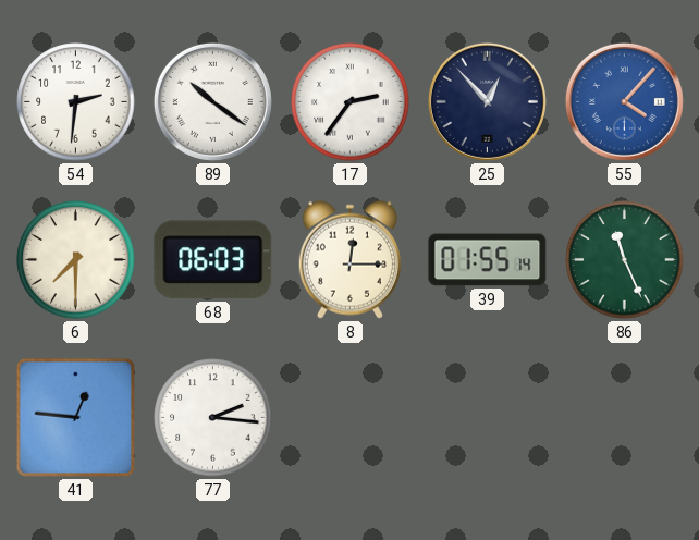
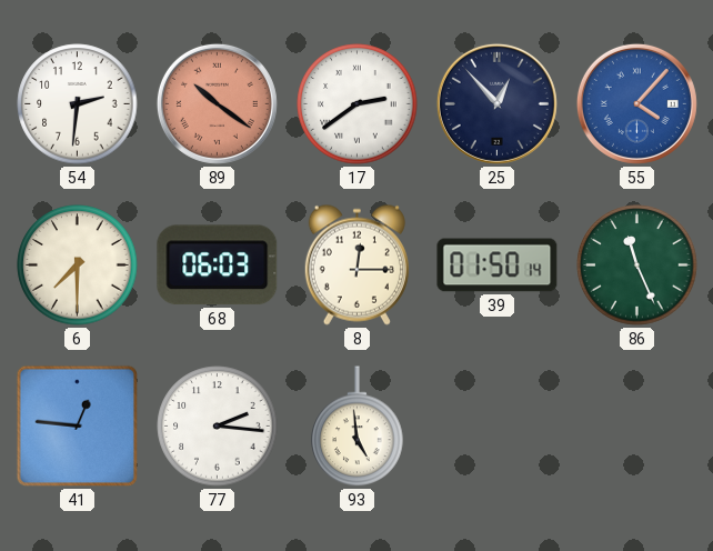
89 dial: white -> salmon
17: 2:36 -> 2:39
39: 01:55 -> 01:50
93: none -> 4:59
